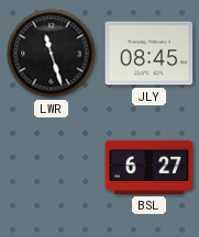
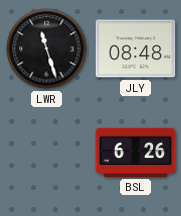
JLY: 08:45 -> 08:48
BSL: 6:27 -> 6:26
